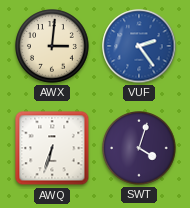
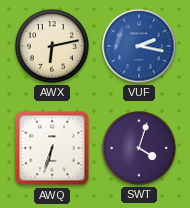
AWX: 3:01 -> 6:13
VUF: 2:24 -> 2:17
